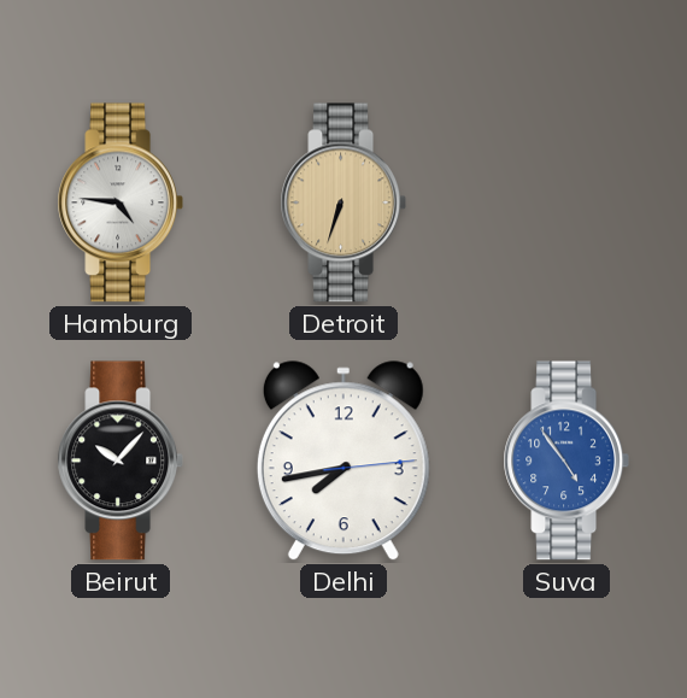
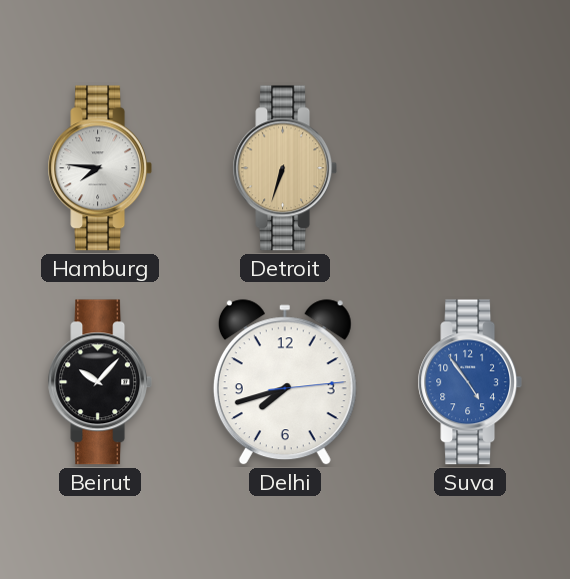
Hamburg: 4:46 -> 7:46
Delhi: 7:43 -> 7:42
